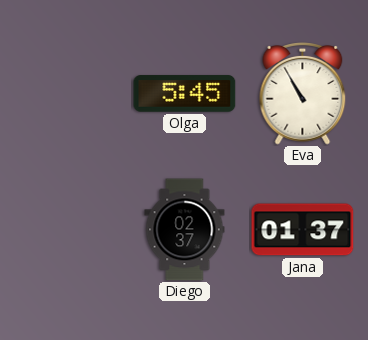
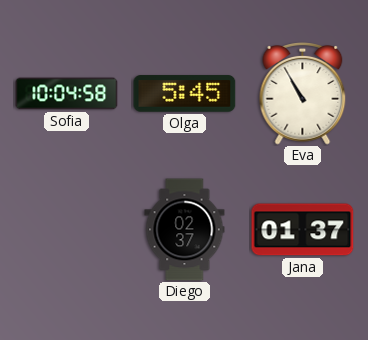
Sofia: none -> 10:04
